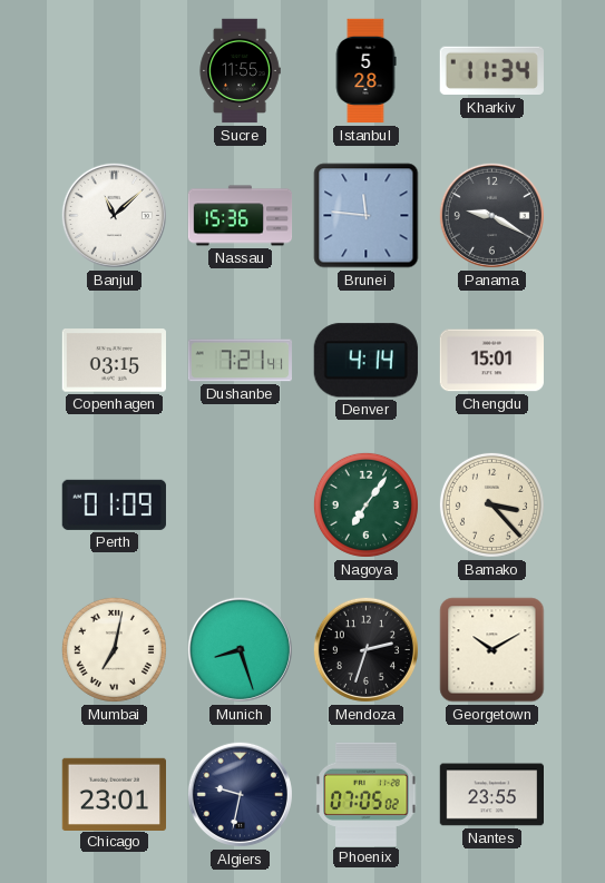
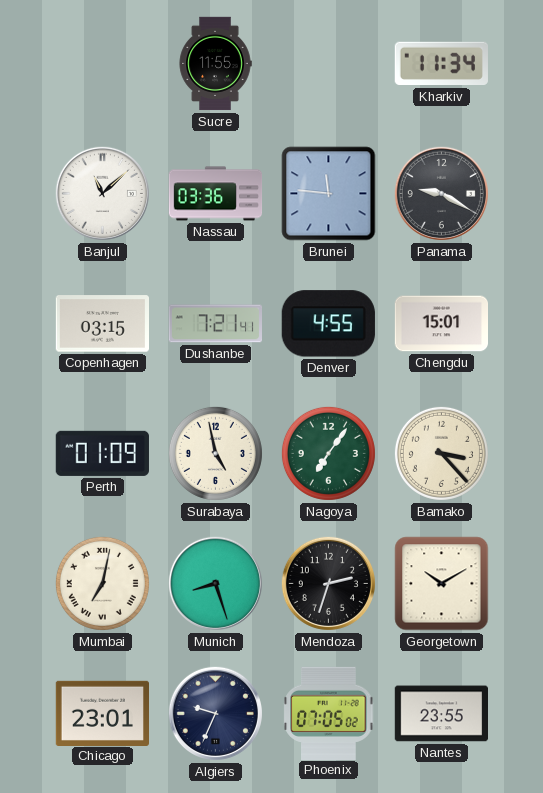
Istanbul: 5:28 -> none
Nassau: 15:36 -> 03:36
Denver: 4:14 -> 4:55
Surabaya: none -> 4:58
Algiers: 9:32 -> 9:34
